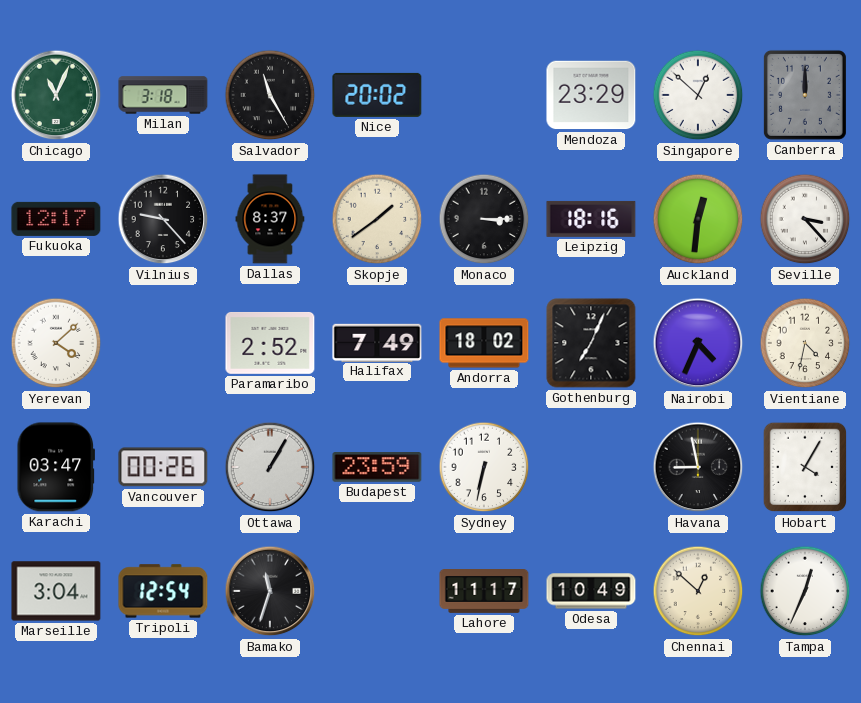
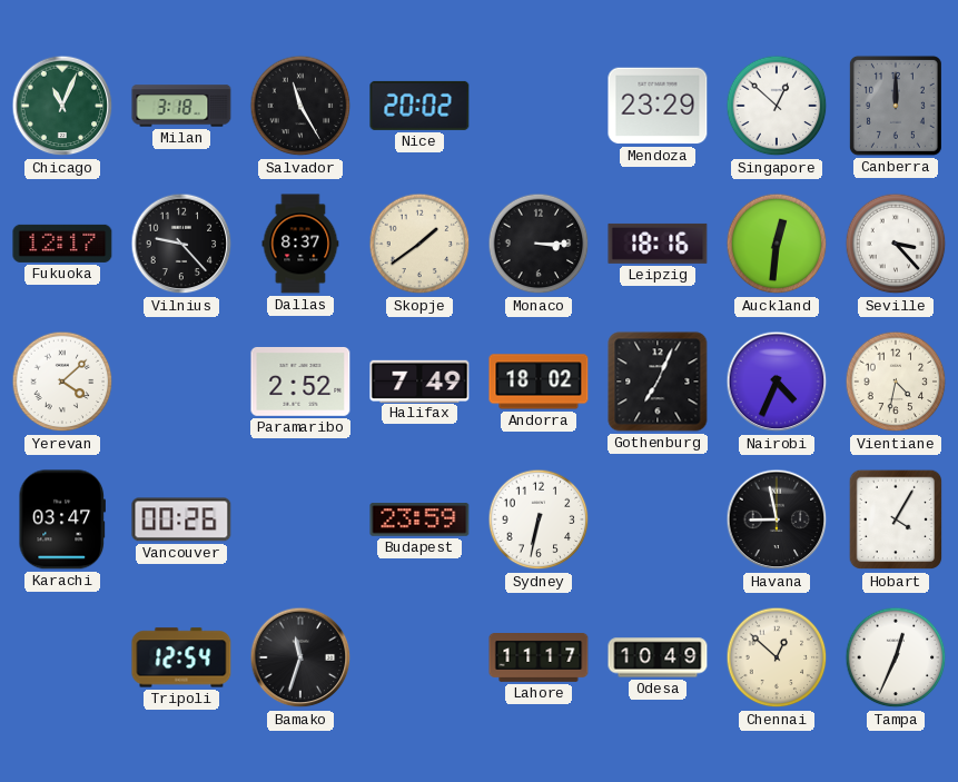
Ottawa: 1:05 -> none
Marseille: 3:04 -> none
